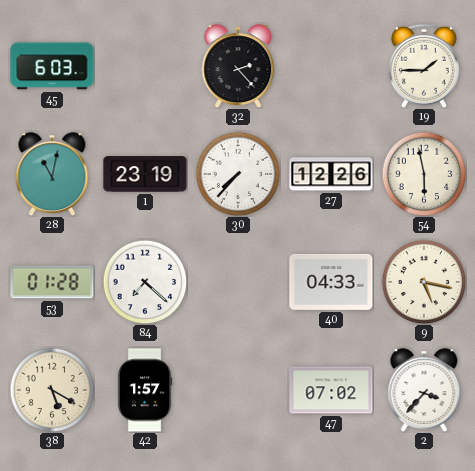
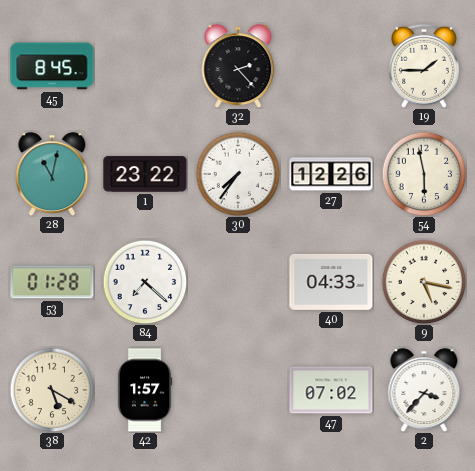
45: 6:03 -> 8:45
1: 23:19 -> 23:22
30: 7:37 -> 7:36
